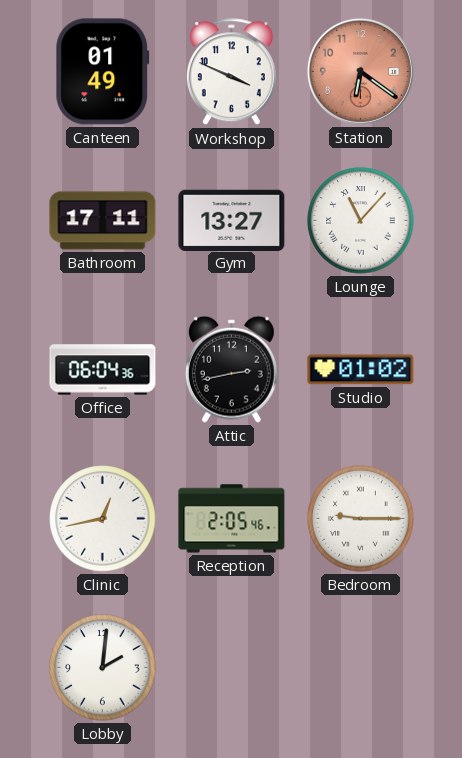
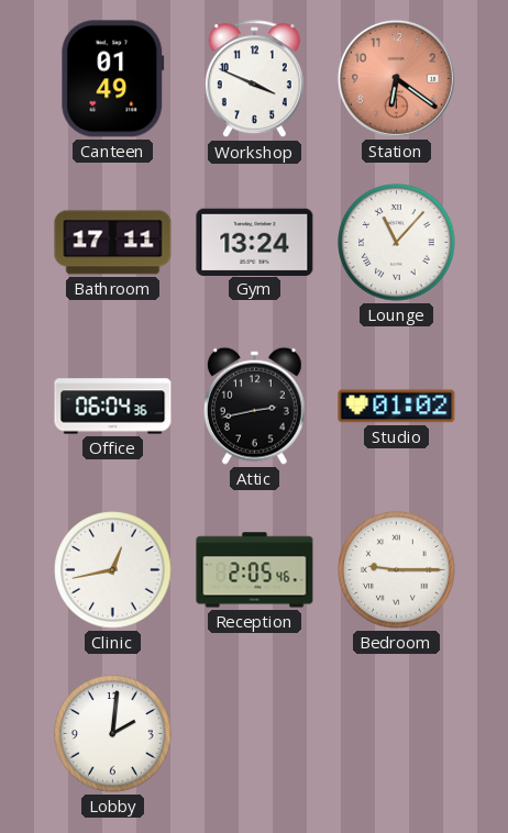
Gym: 13:27 -> 13:24
